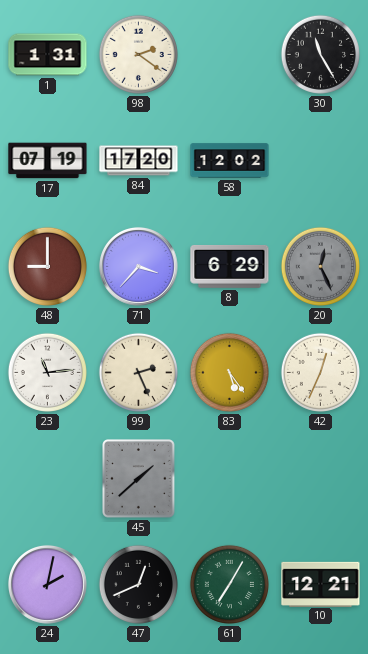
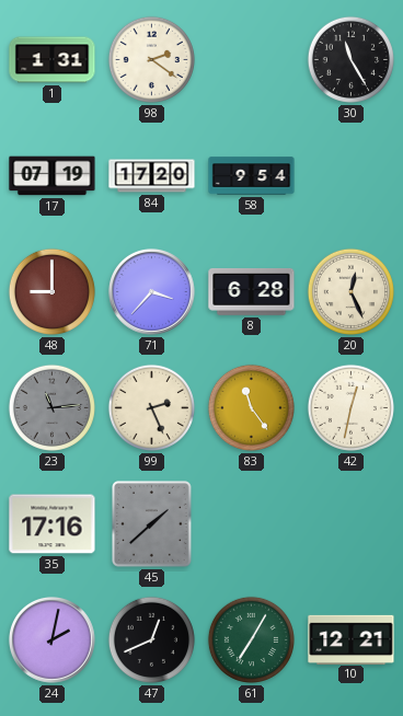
58: 12:02 -> 9:54
8: 6:29 -> 6:28
20 dial: grey -> cream
23 dial: white -> grey
83: 5:24 -> 11:24
42: 12:34 -> 12:32
35: none -> 17:16
